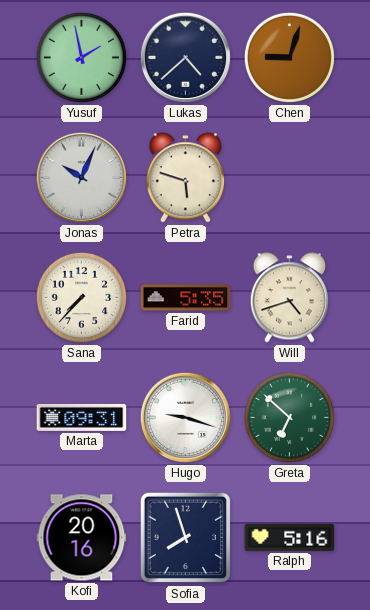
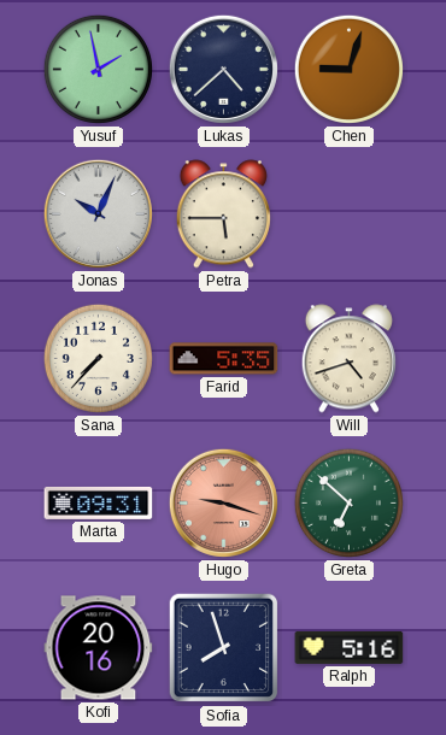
Petra: 5:48 -> 5:45
Hugo dial: white -> salmon
